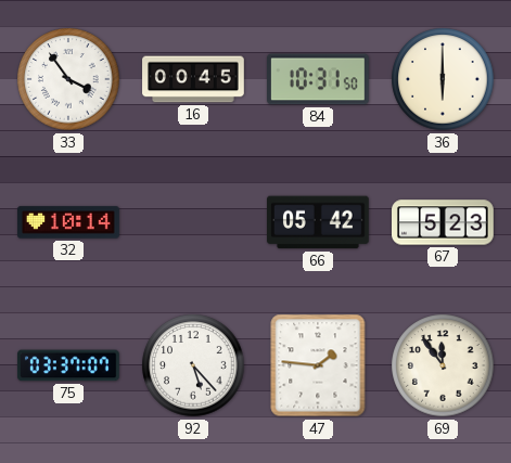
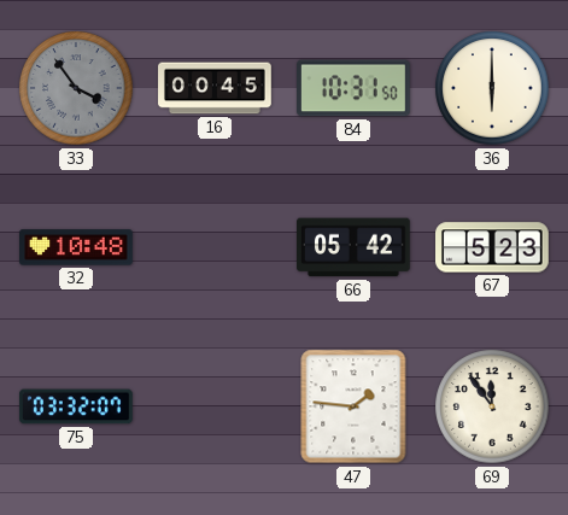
33 dial: white -> grey
32: 10:14 -> 10:48
75: 03:37 -> 03:32
92: 5:23 -> none
